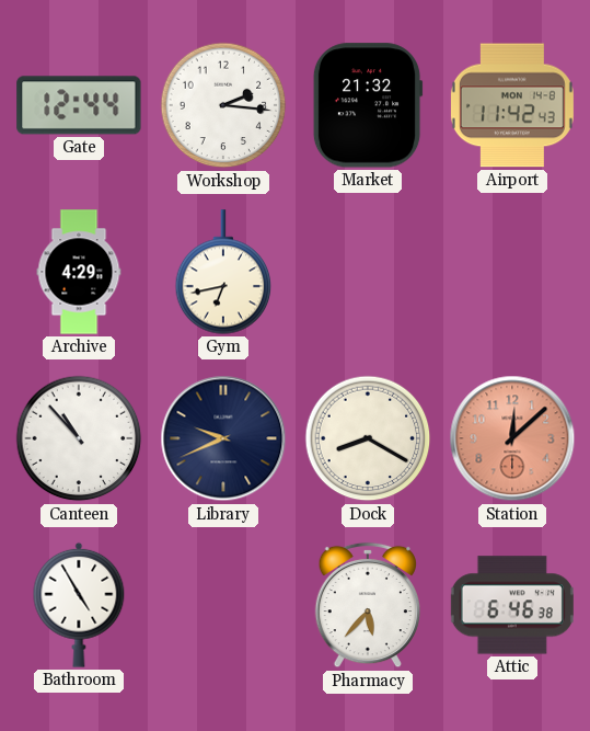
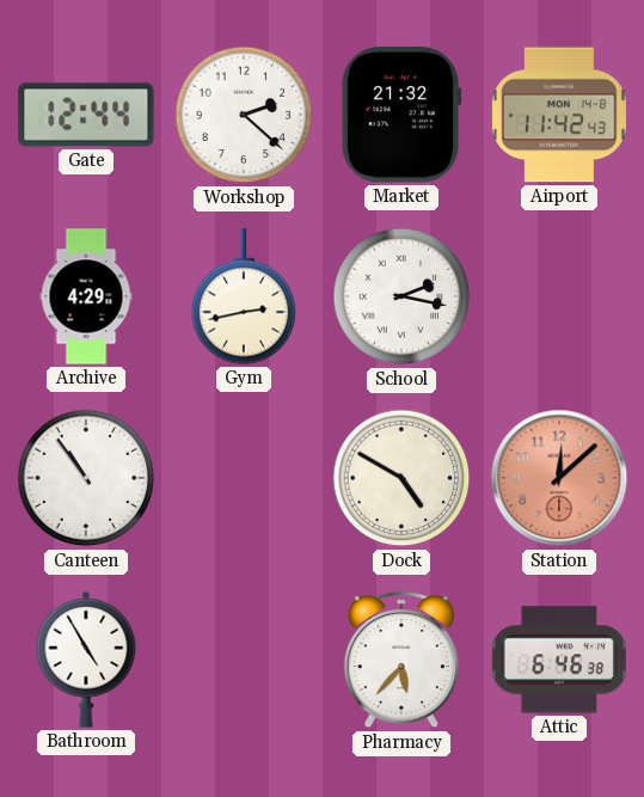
Workshop: 2:16 -> 2:22
Gym: 6:43 -> 2:43
School: none -> 2:17
Canteen: 10:53 -> 10:54
Library: 9:41 -> none
Dock: 8:20 -> 4:50
